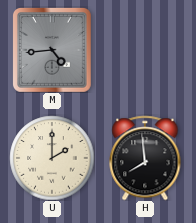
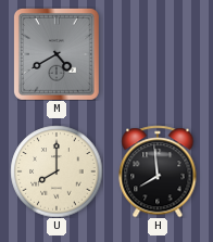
M: 4:44 -> 4:40
U: 2:00 -> 8:00
